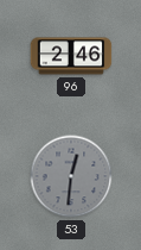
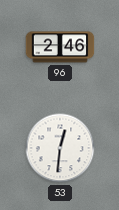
53 dial: grey -> white
